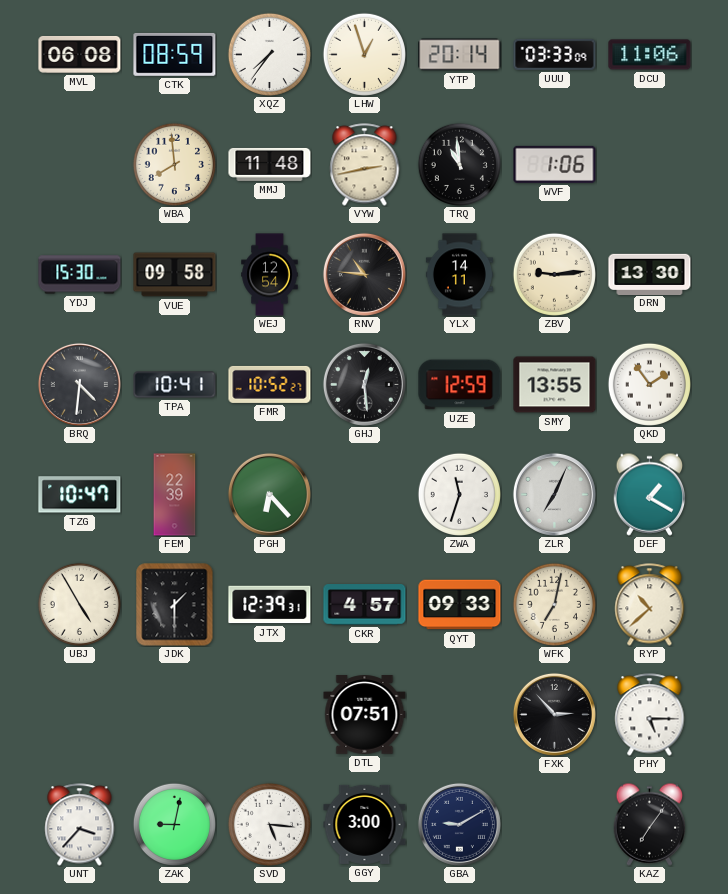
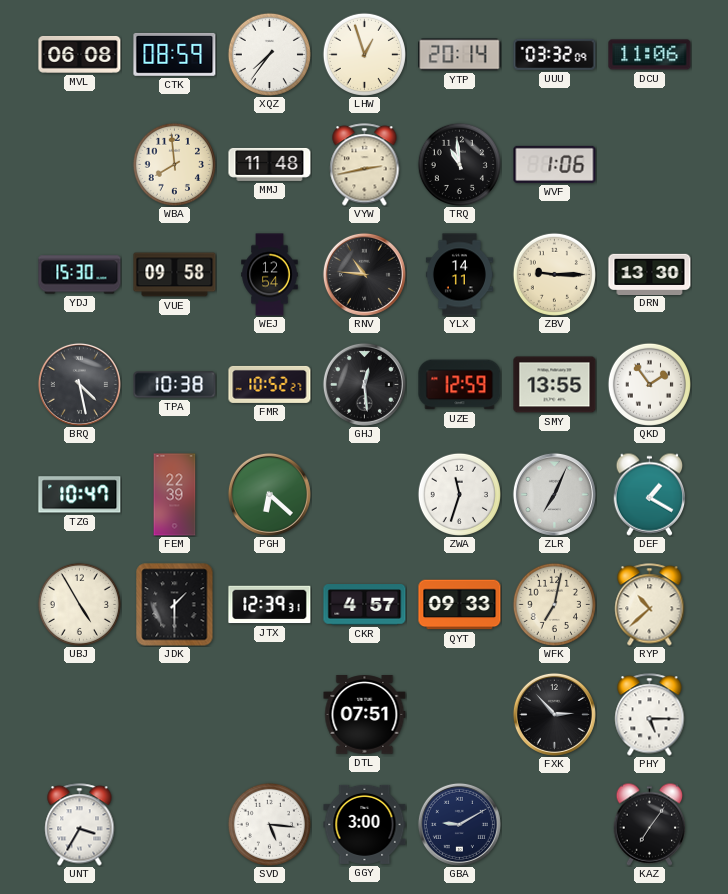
UUU: 03:33 -> 03:32
ZBV: 9:14 -> 9:15
BRQ: 4:31 -> 4:28
TPA: 10:41 -> 10:38
PGH: 6:23 -> 6:22
UNT: 3:37 -> 3:35
ZAK: 9:02 -> none
